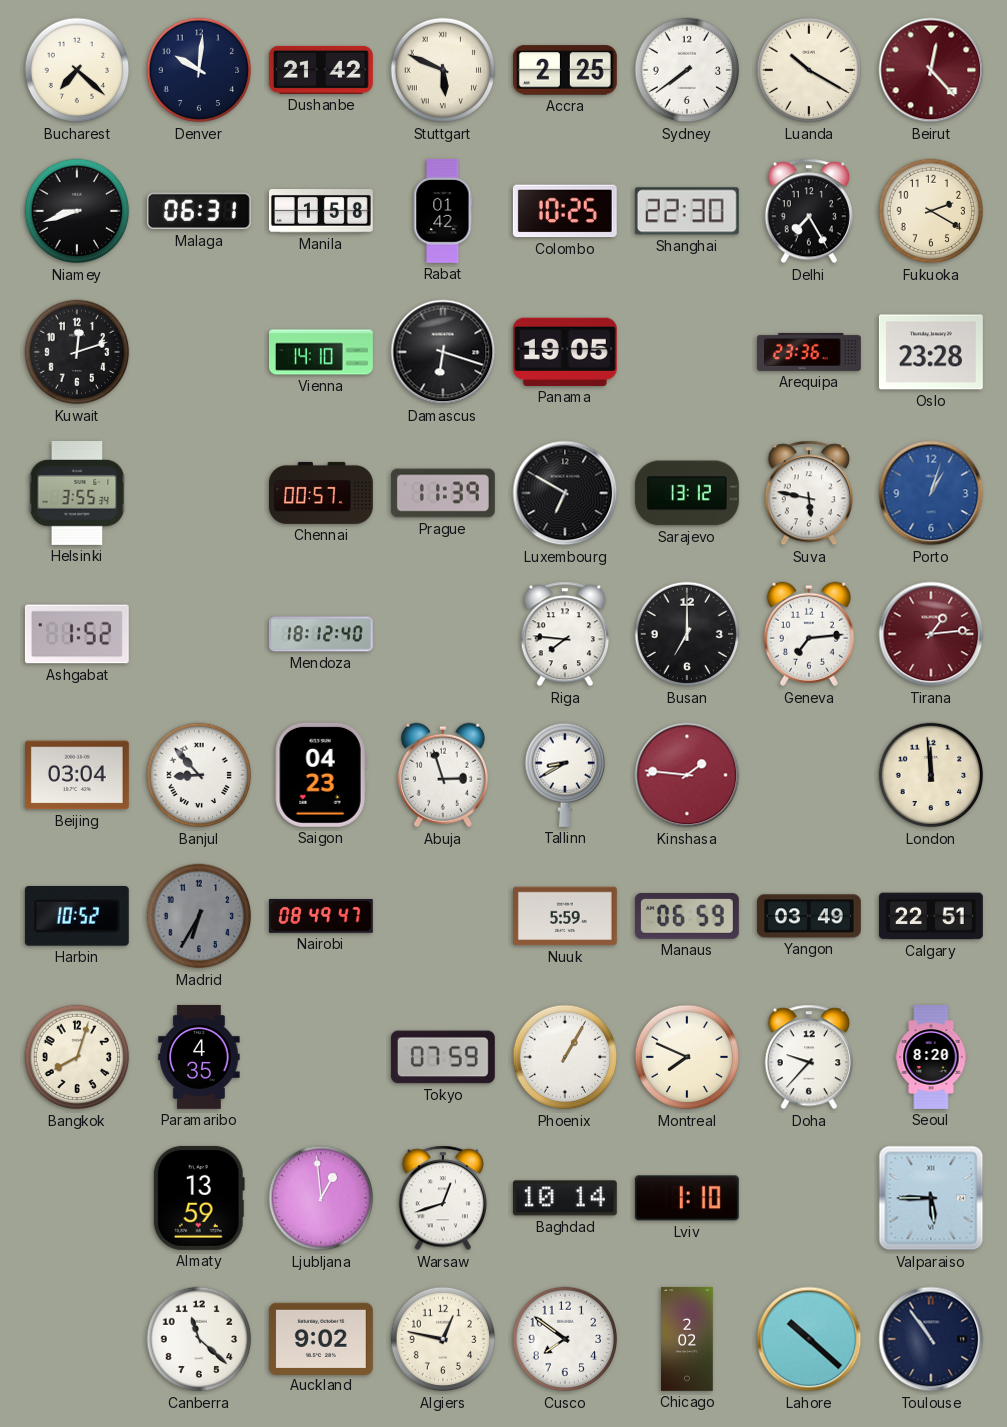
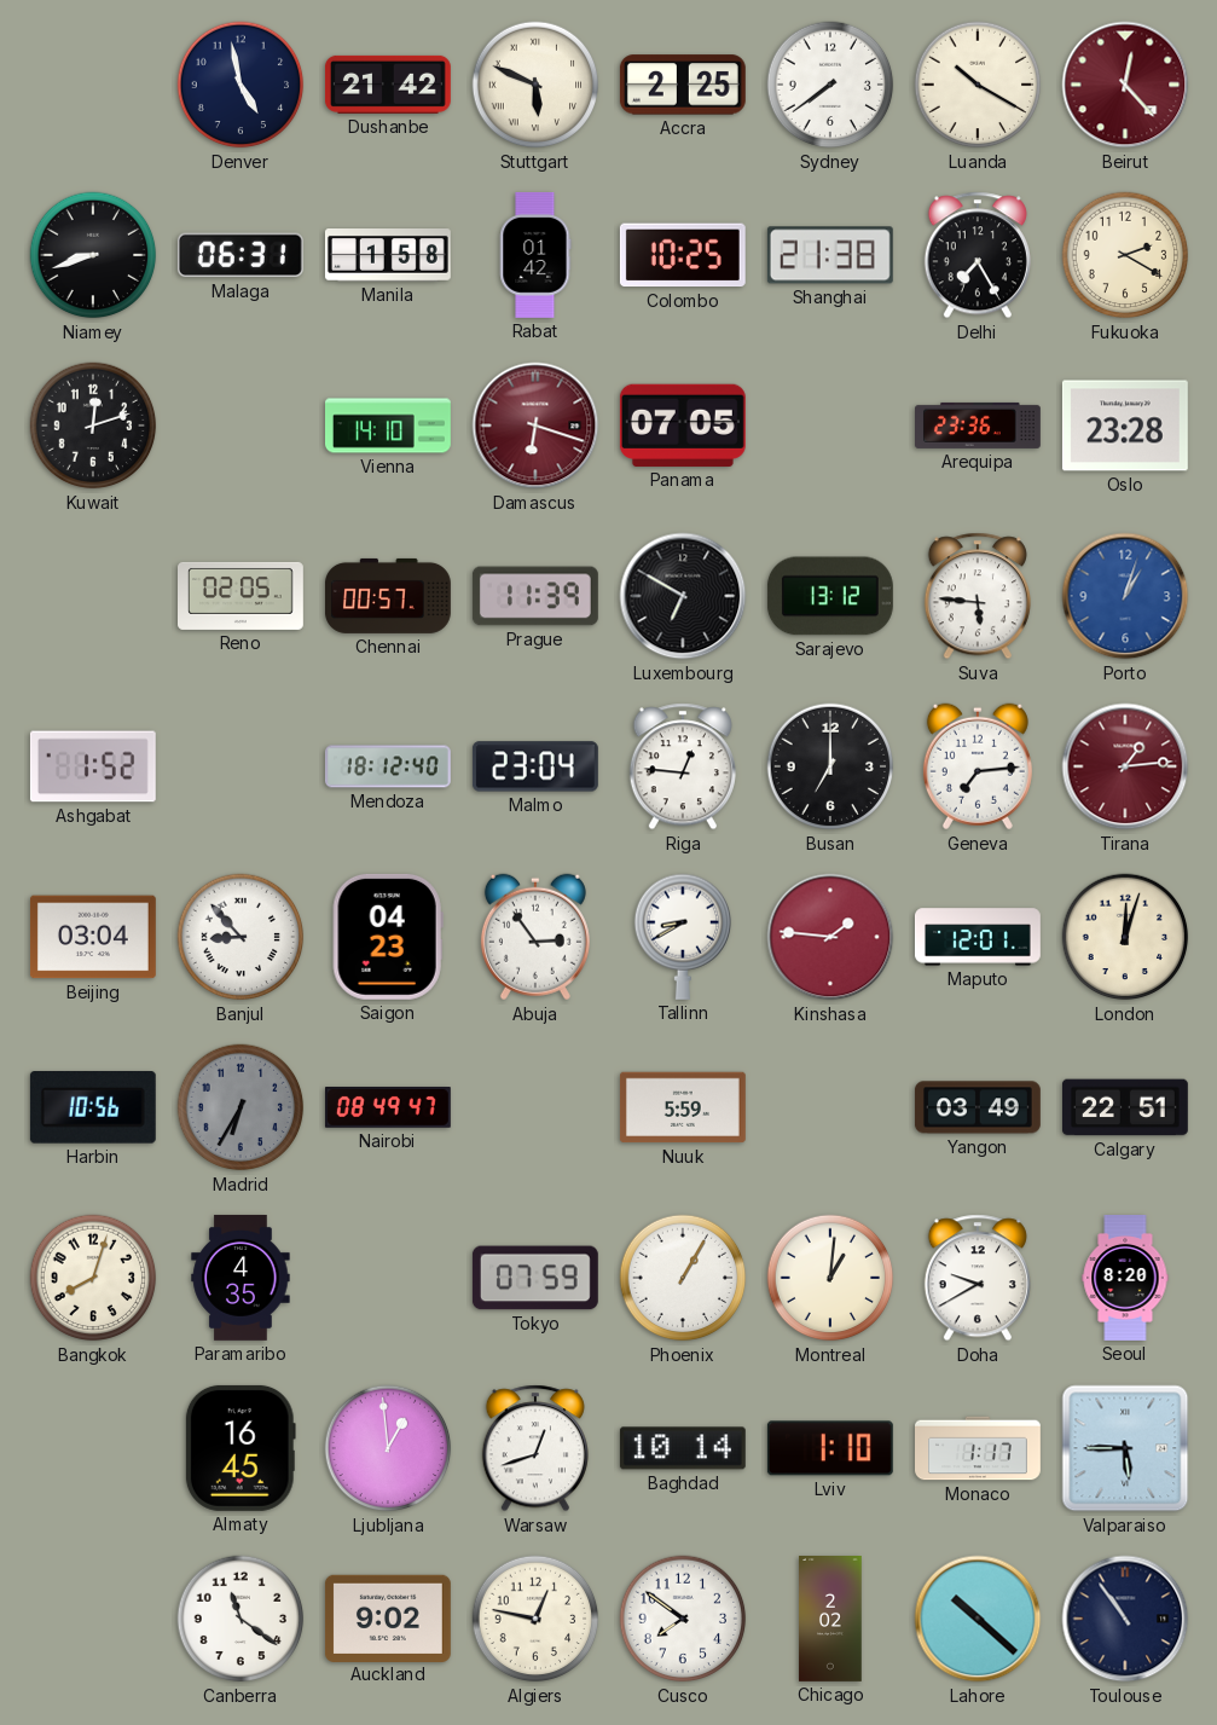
Bucharest: 7:22 -> none
Denver: 10:01 -> 4:58
Shanghai: 22:30 -> 21:38
Damascus dial: black -> burgundy
Panama: 19:05 -> 07:05
Helsinki: 3:55 -> none
Reno: none -> 02:05
Suva: 5:47 -> 5:46
Malmo: none -> 23:04
Riga: 7:46 -> 12:46
Abuja: 2:57 -> 2:54
Maputo: none -> 12:01
London: 11:59 -> 12:03
Harbin: 10:52 -> 10:56
Manaus: 06:59 -> none
Montreal: 7:49 -> 1:01
Doha: 9:37 -> 9:40
Almaty: 13:59 -> 16:45
Monaco: none -> 1:17
Canberra: 11:22 -> 11:21
